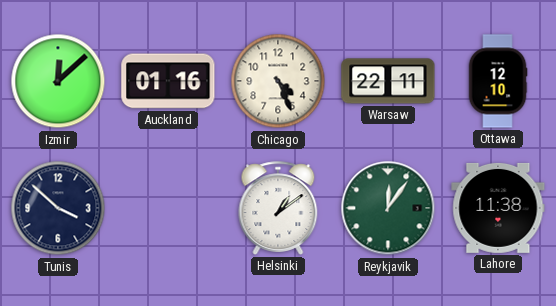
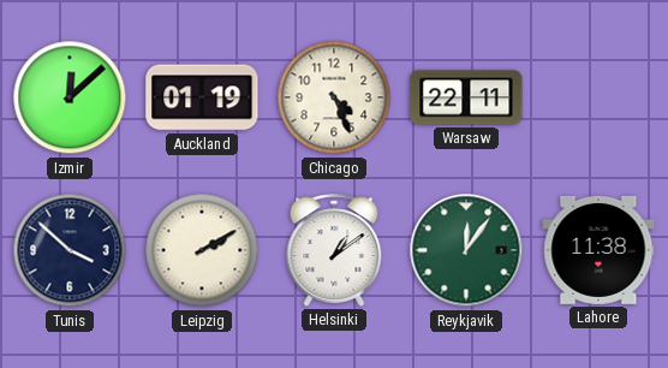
Auckland: 01:16 -> 01:19
Ottawa: 12:10 -> none
Leipzig: none -> 2:10
